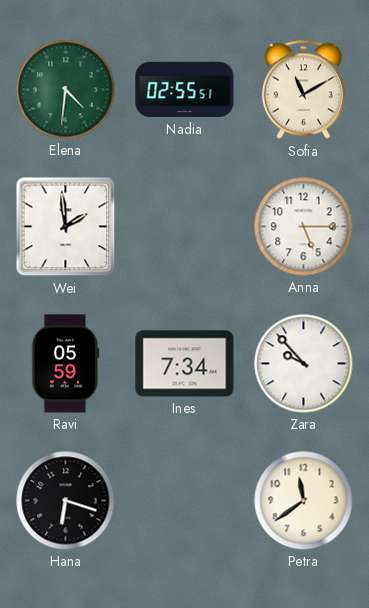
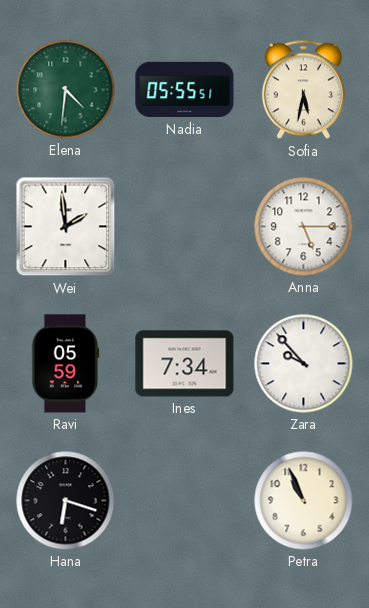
Nadia: 02:55 -> 05:55
Sofia: 11:10 -> 5:32
Petra: 11:39 -> 10:56
